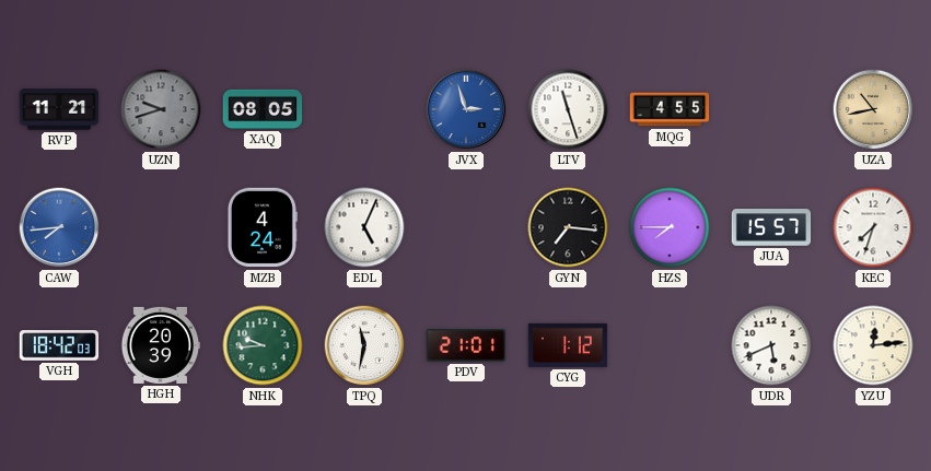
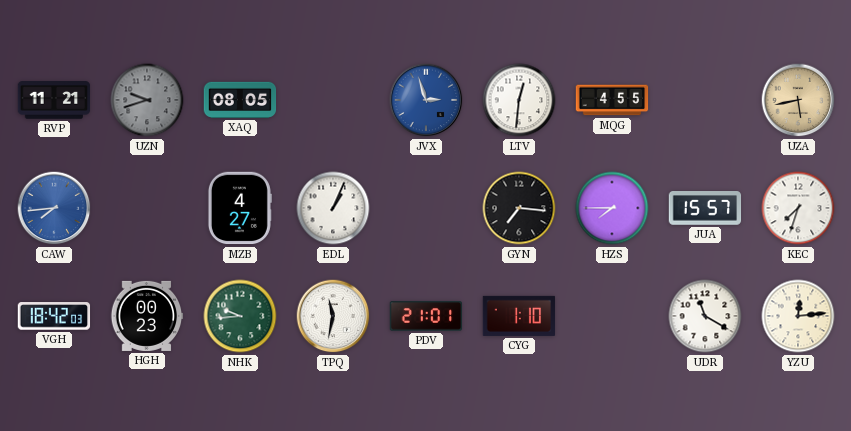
LTV: 11:27 -> 12:31
UZA: 10:43 -> 5:43
MZB: 4:24 -> 4:27
EDL: 5:04 -> 1:04
HGH: 20:39 -> 00:23
CYG: 1:12 -> 1:10
UDR: 5:41 -> 11:20
